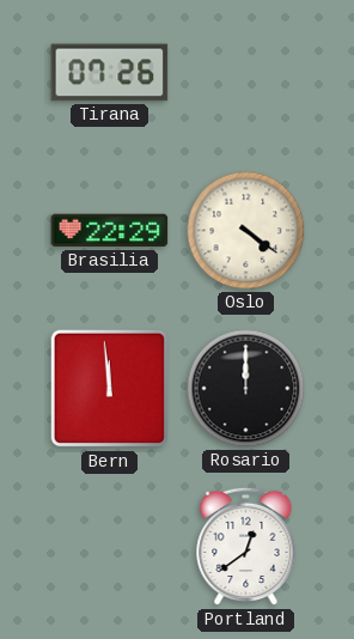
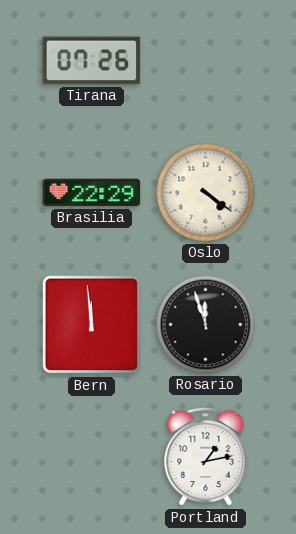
Rosario: 12:00 -> 11:57
Portland: 12:39 -> 1:13
